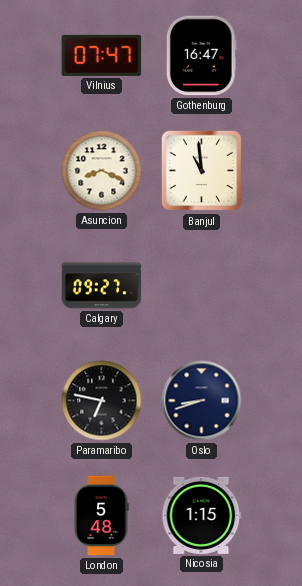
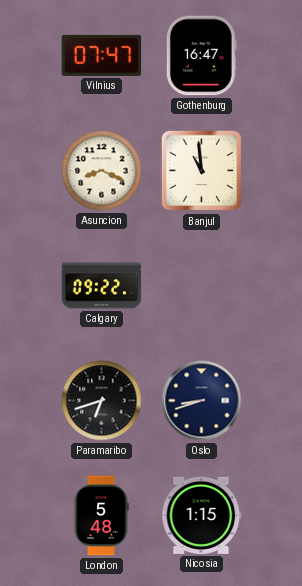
Calgary: 09:27 -> 09:22
Paramaribo: 6:47 -> 6:42
